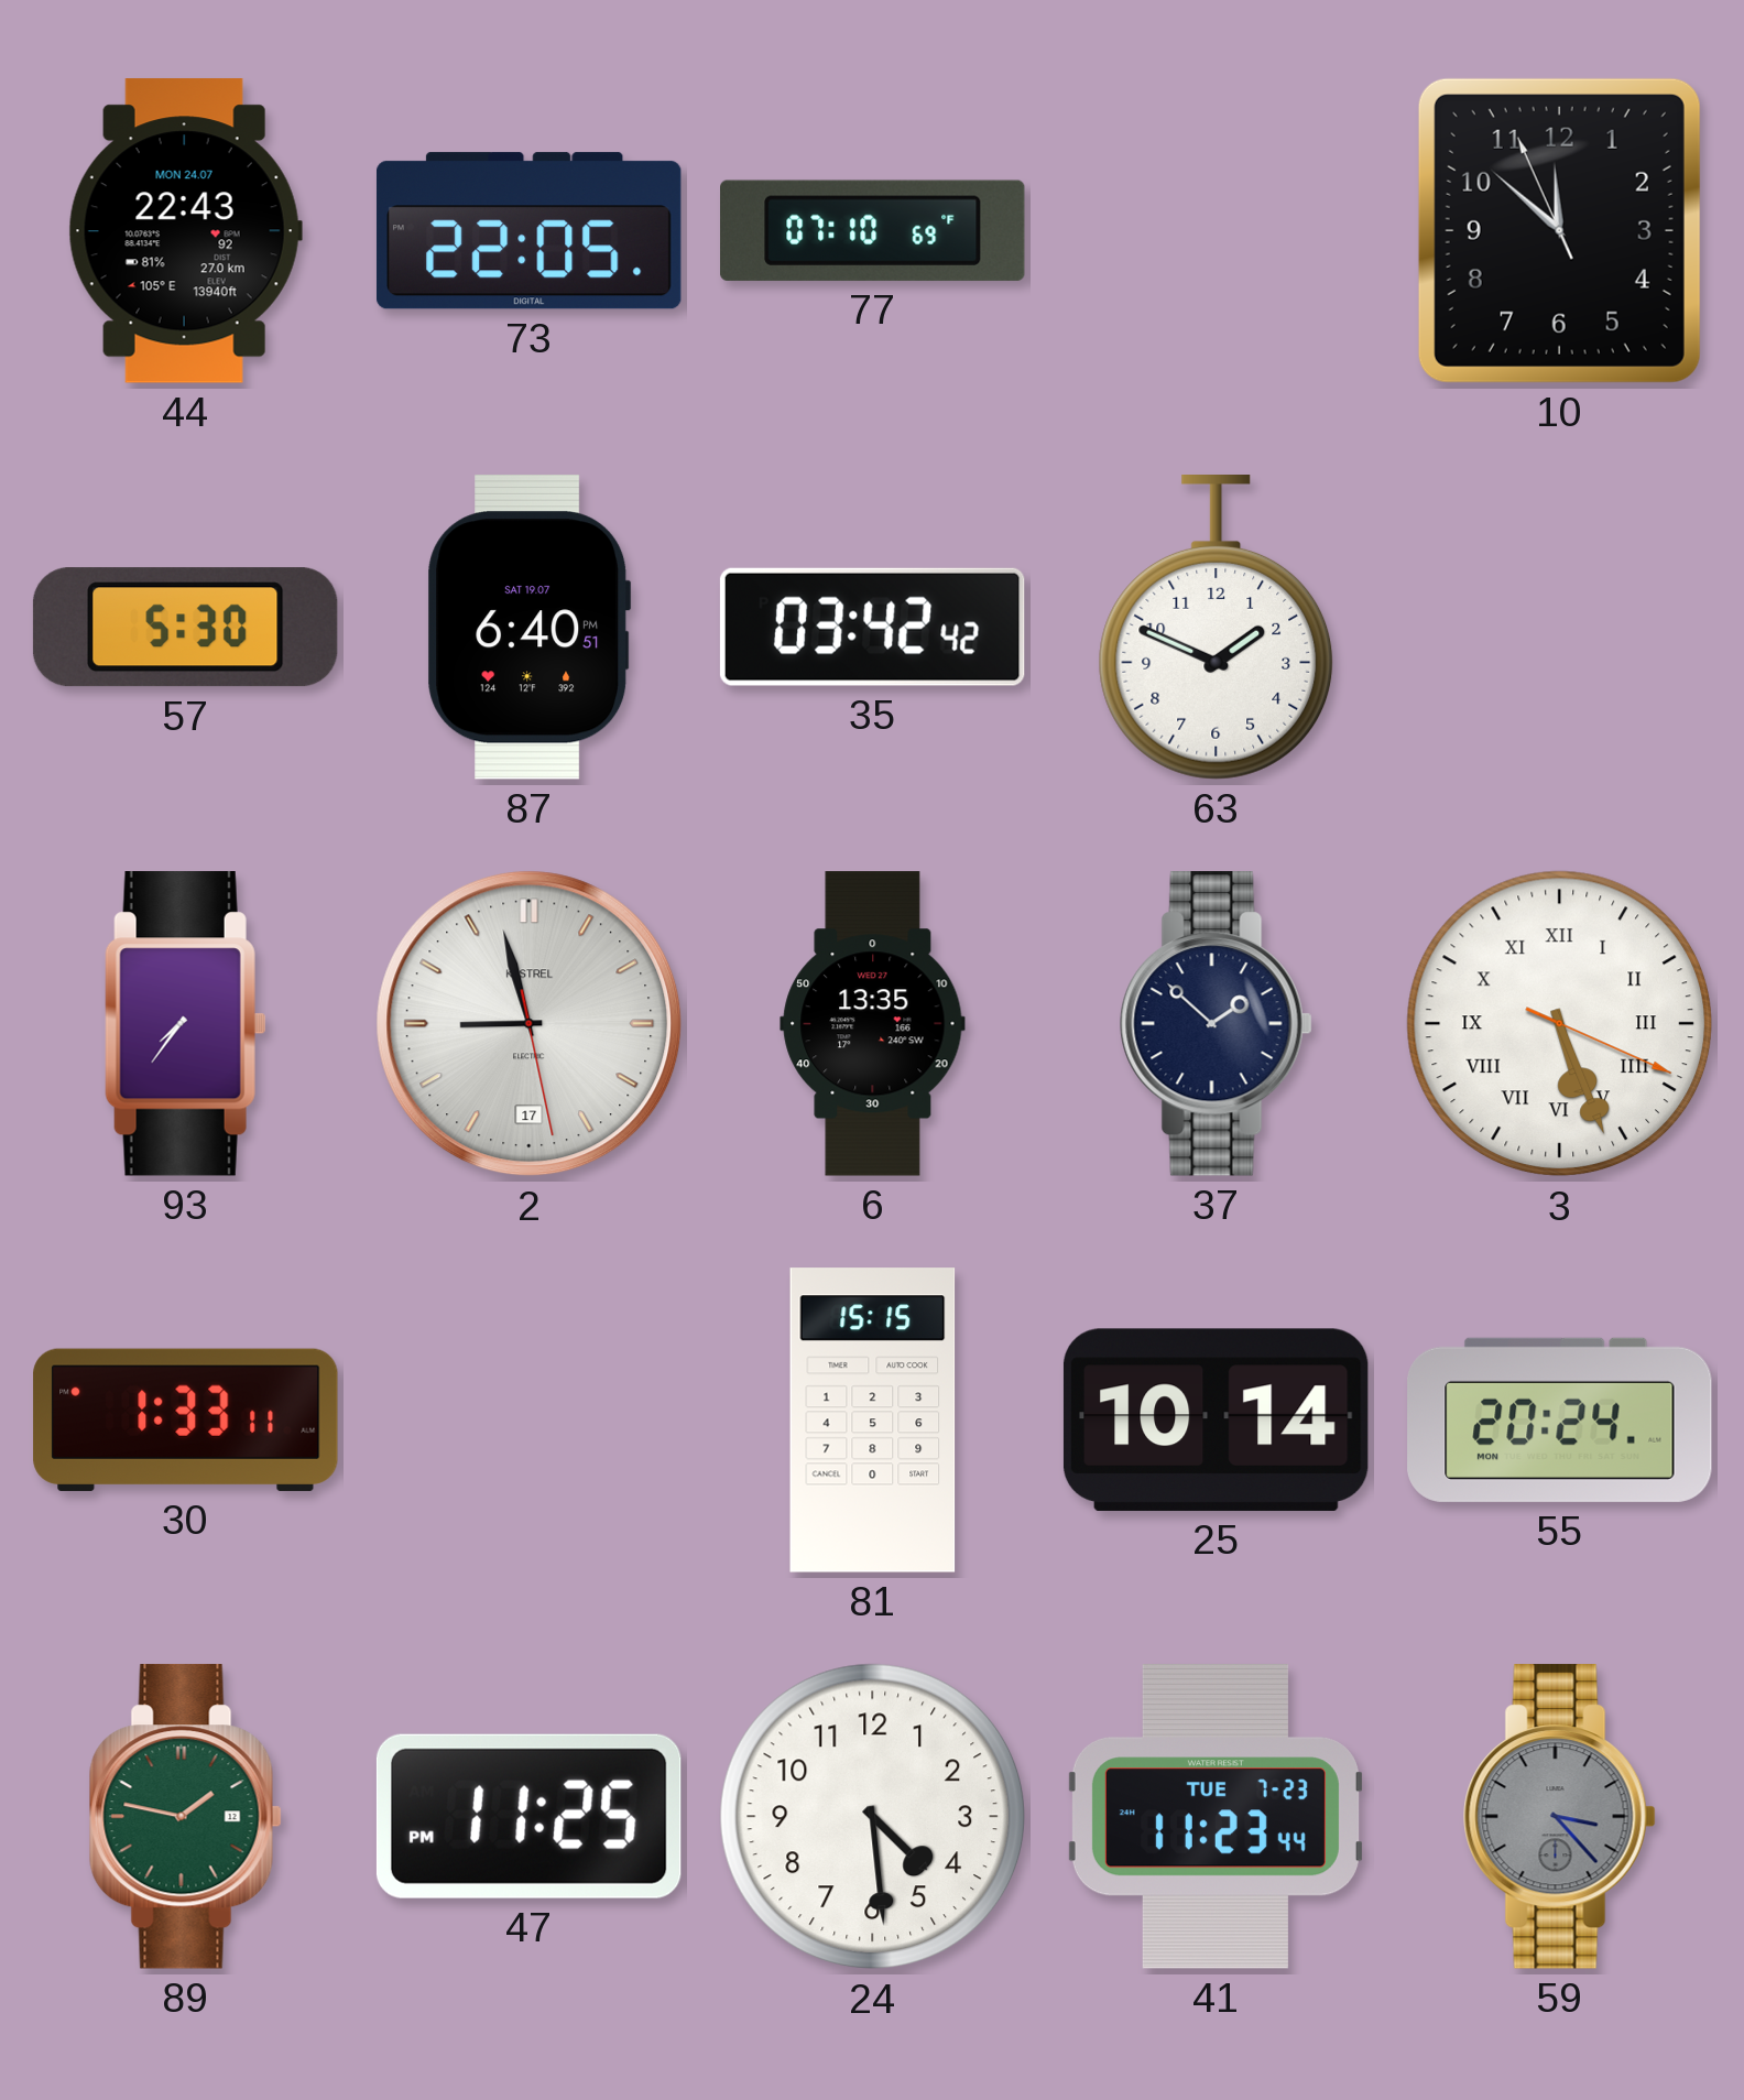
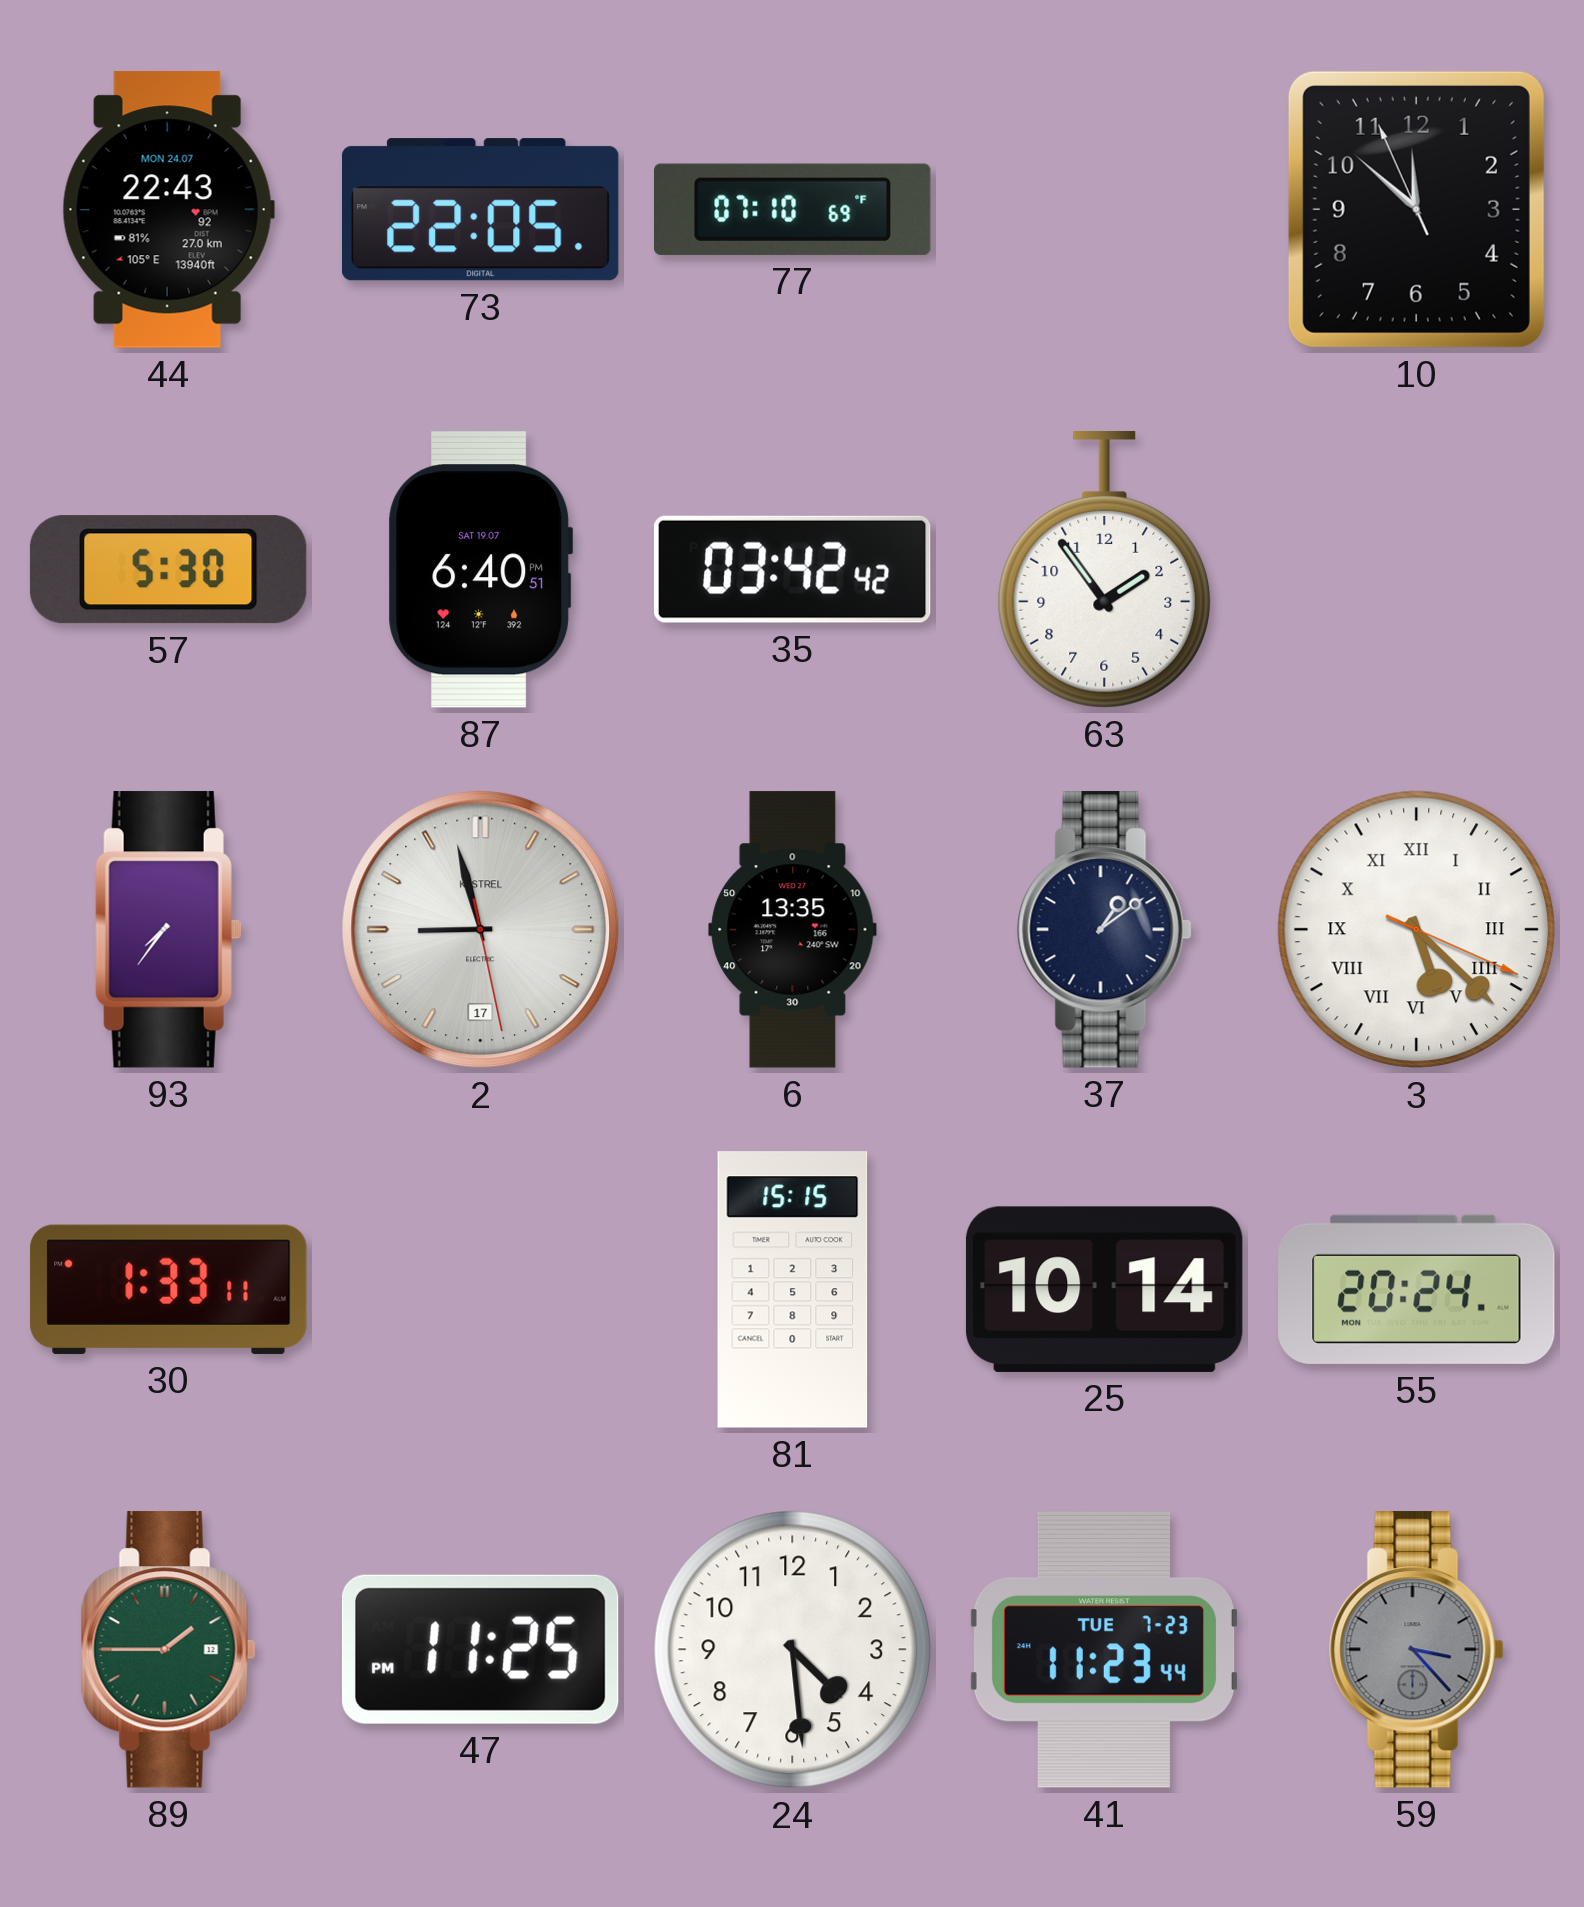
63: 1:49 -> 1:54
37: 1:52 -> 1:09
3: 5:26 -> 5:22
89: 1:47 -> 1:45
